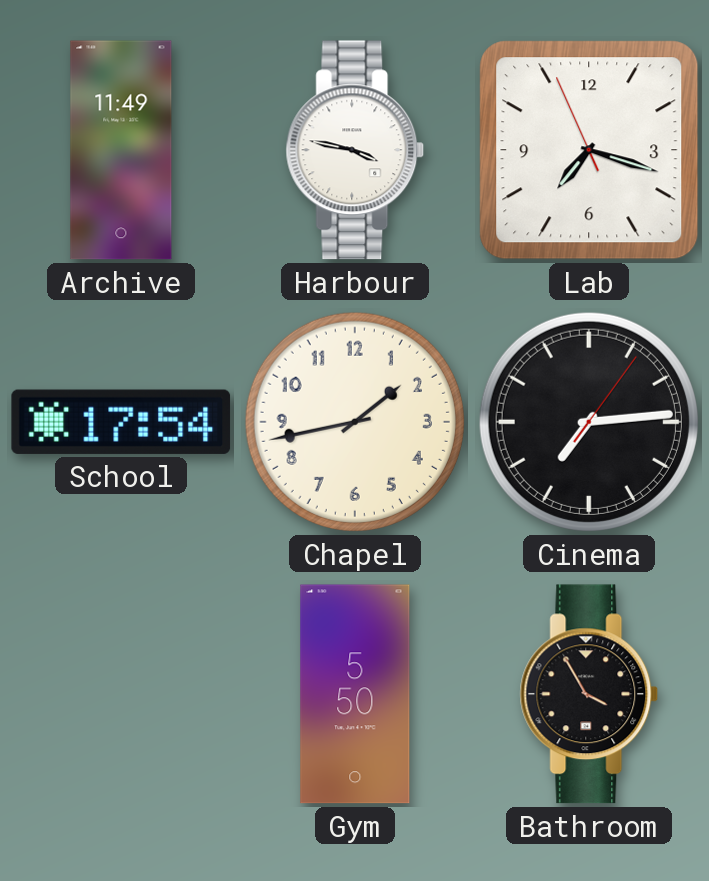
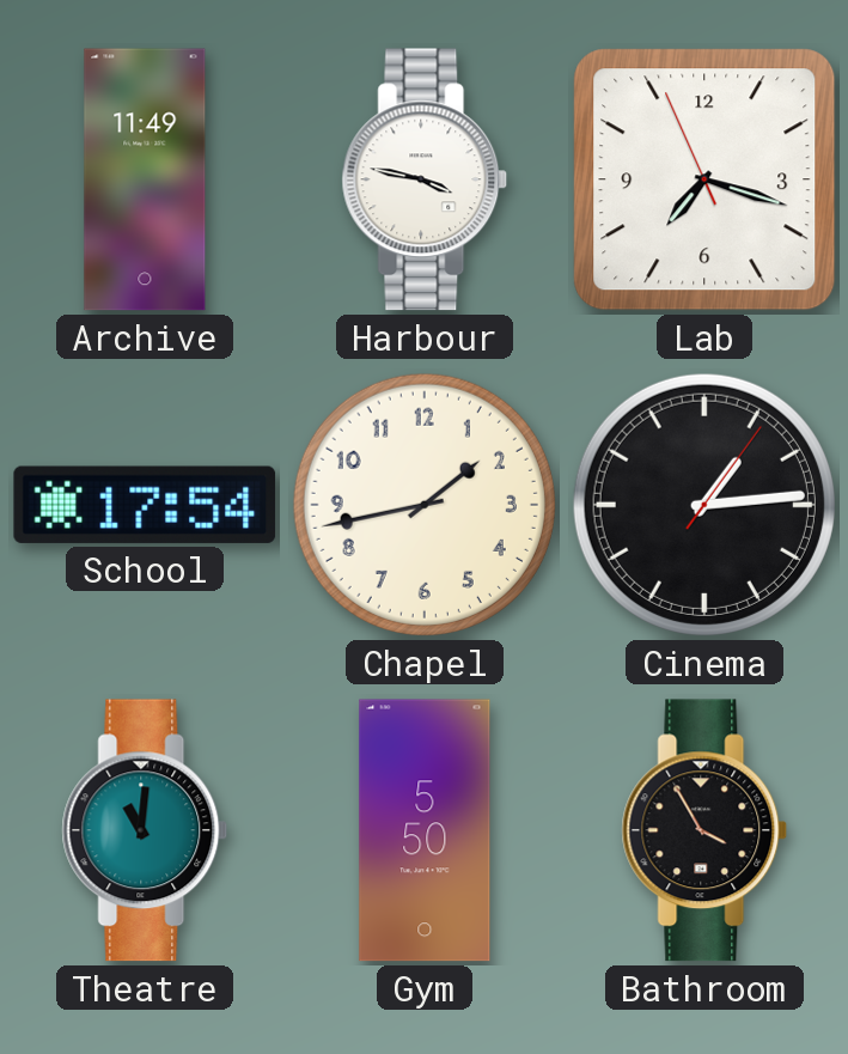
Cinema: 7:14 -> 1:14
Theatre: none -> 11:01
